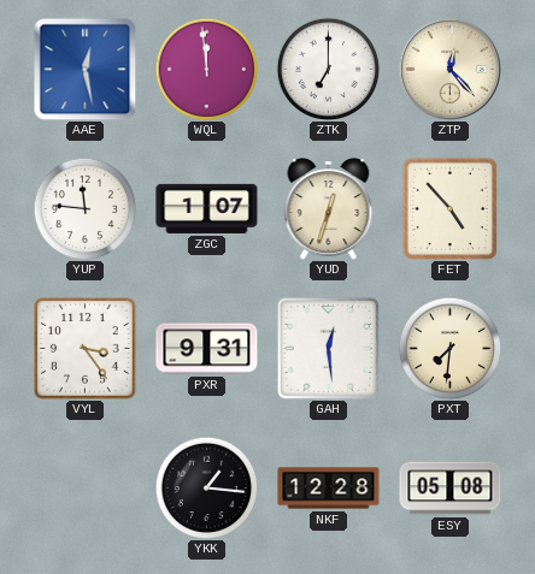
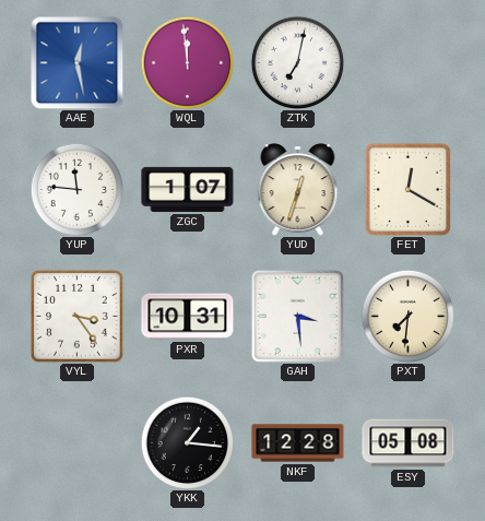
ZTK: 7:00 -> 7:02
ZTP: 12:23 -> none
FET: 4:53 -> 12:20
PXR: 9:31 -> 10:31
GAH: 12:29 -> 3:29
